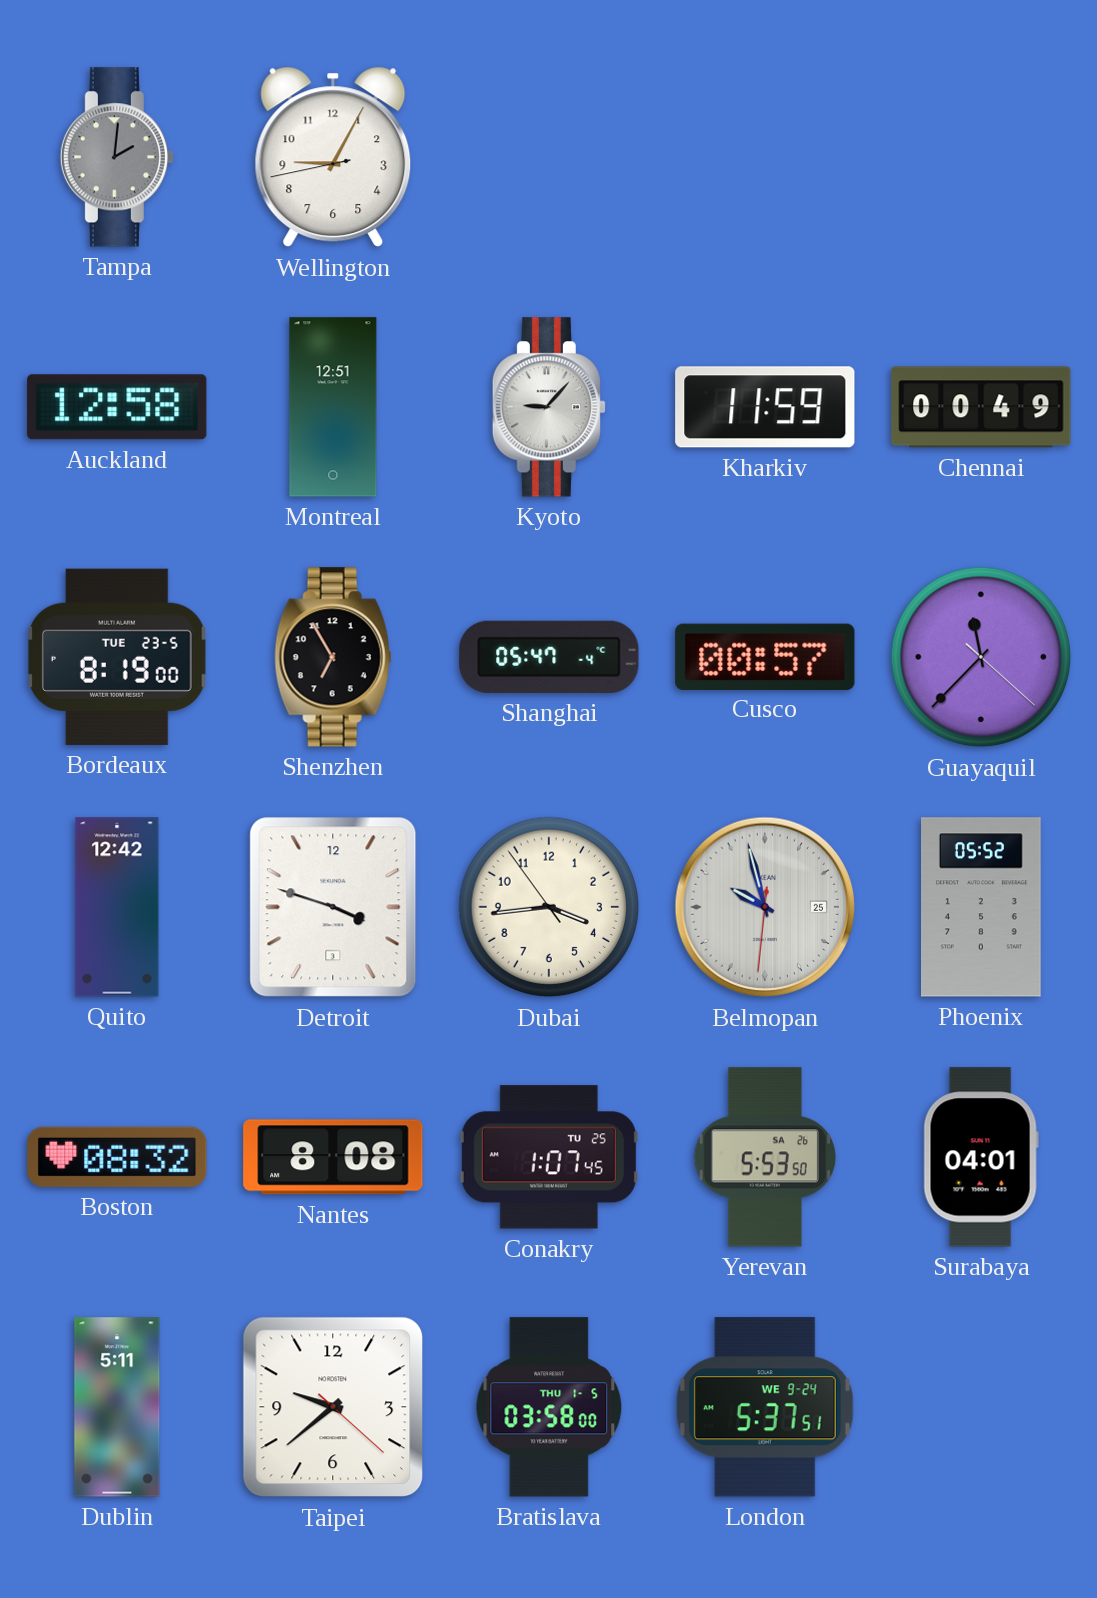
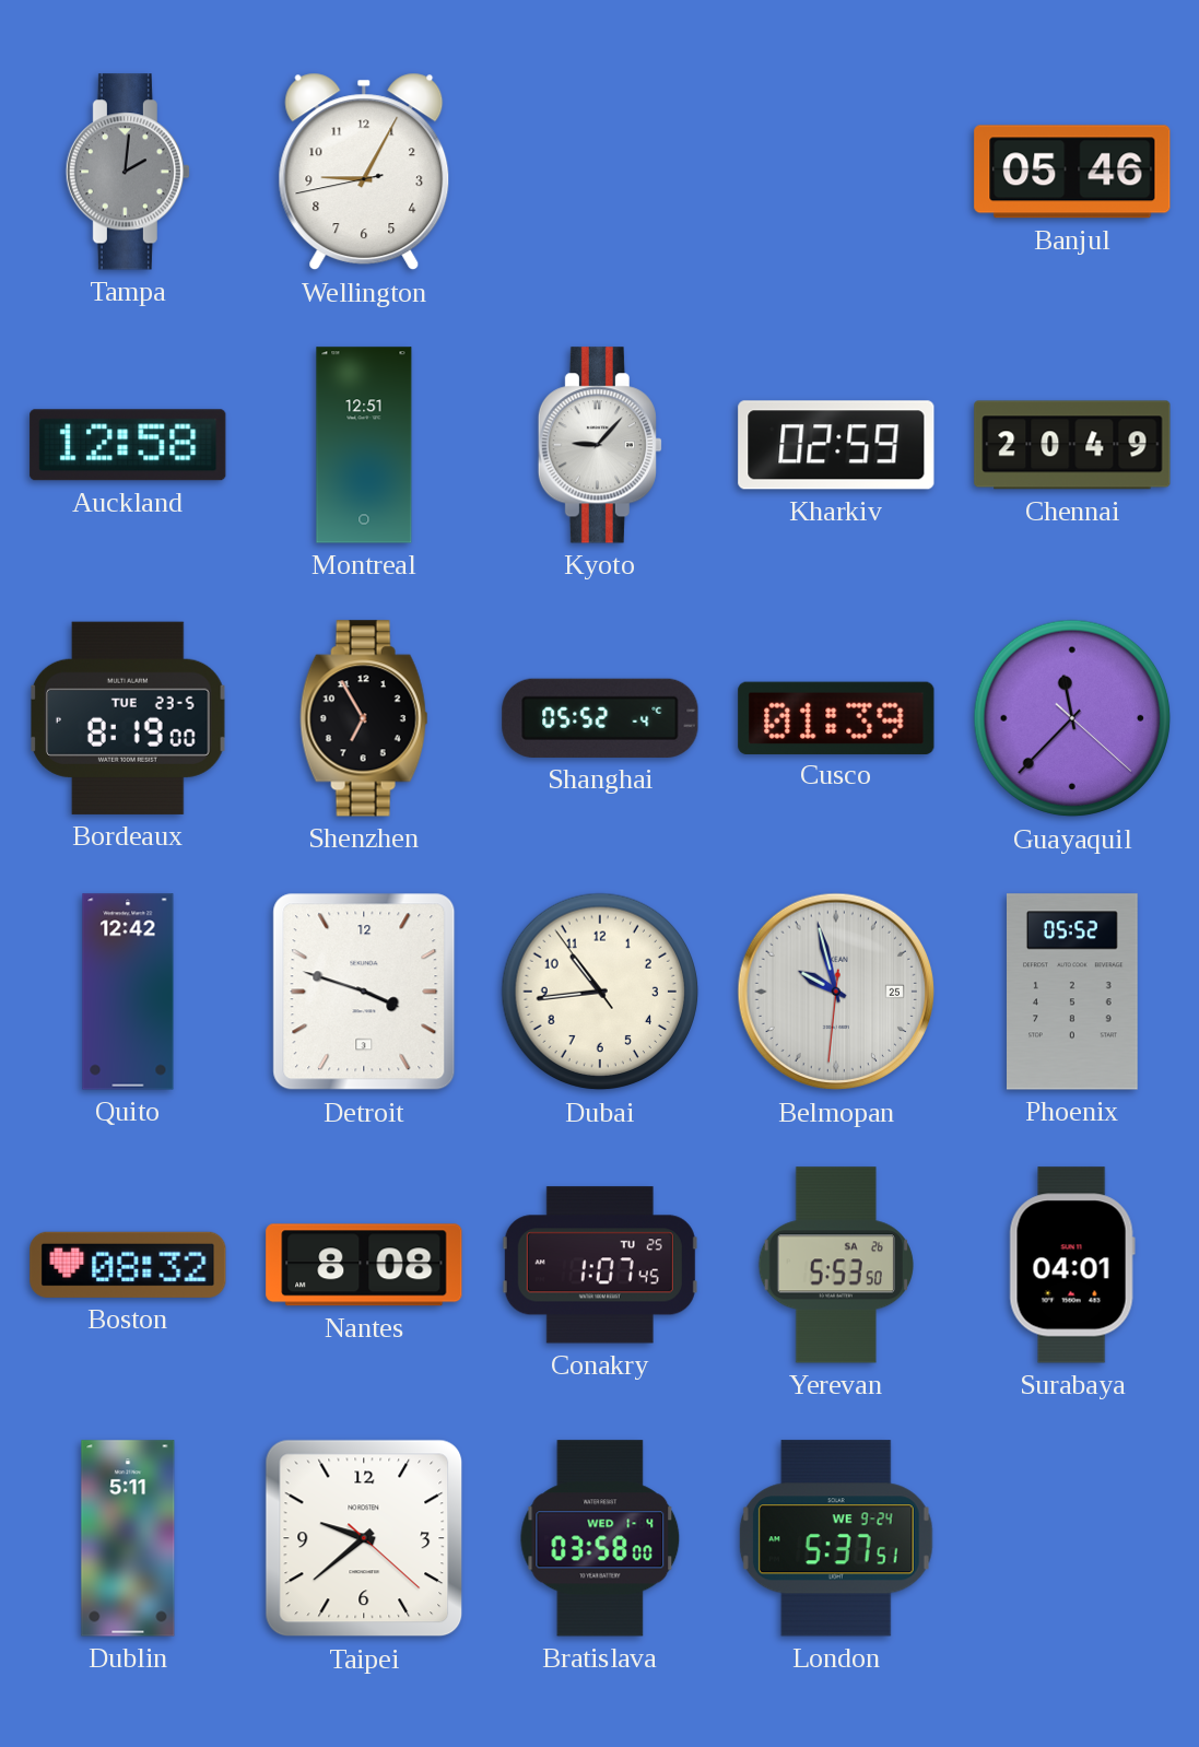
Banjul: none -> 05:46
Kharkiv: 11:59 -> 02:59
Chennai: 00:49 -> 20:49
Shanghai: 05:47 -> 05:52
Cusco: 00:57 -> 01:39
Dubai: 3:43 -> 10:43
Bratislava date: THU 1-5 -> WED 1-4
